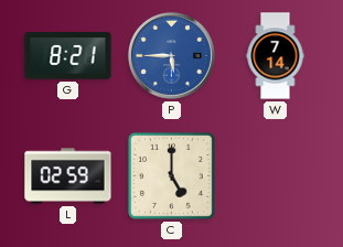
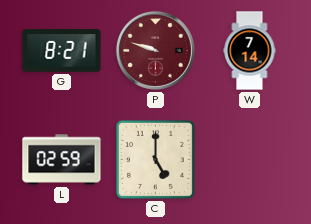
P: 5:45 -> 9:48
P dial: blue -> burgundy
